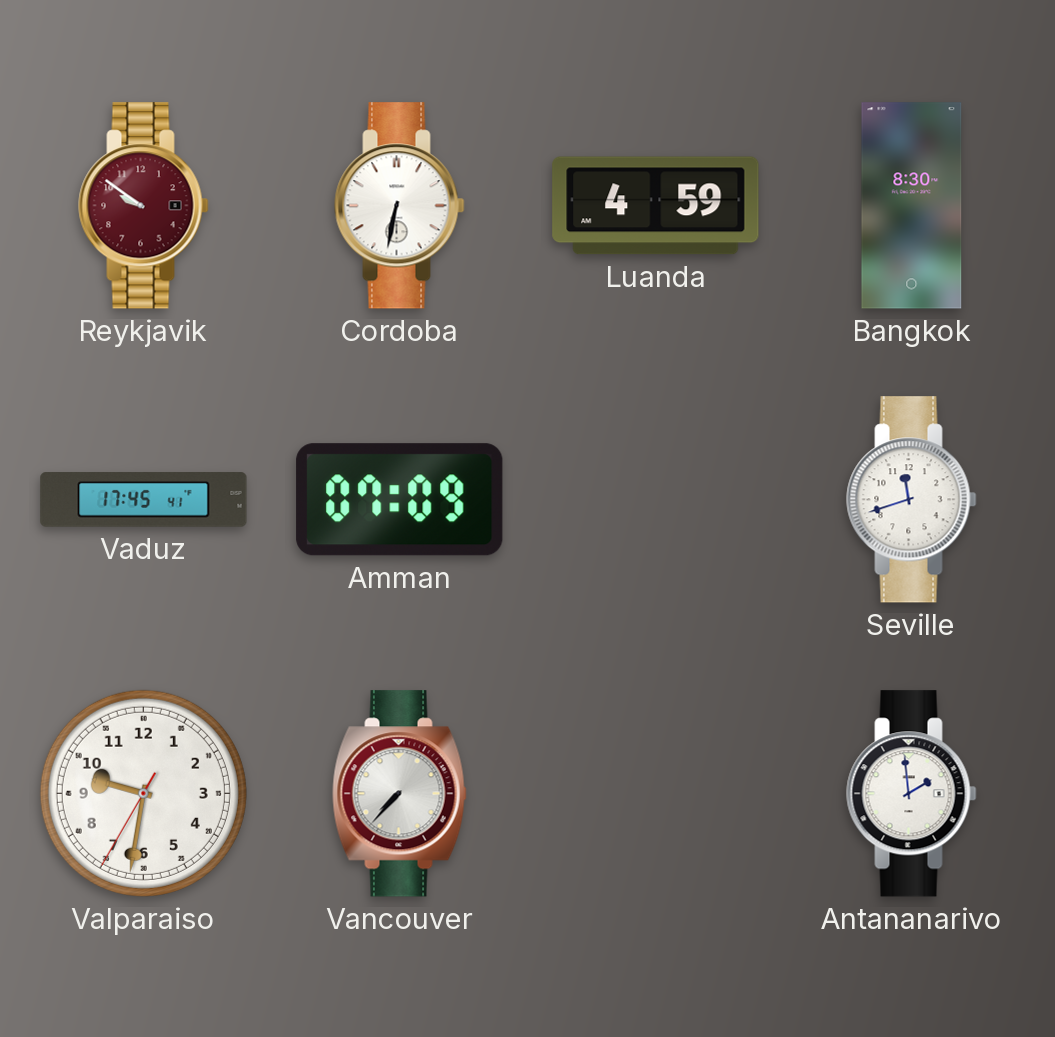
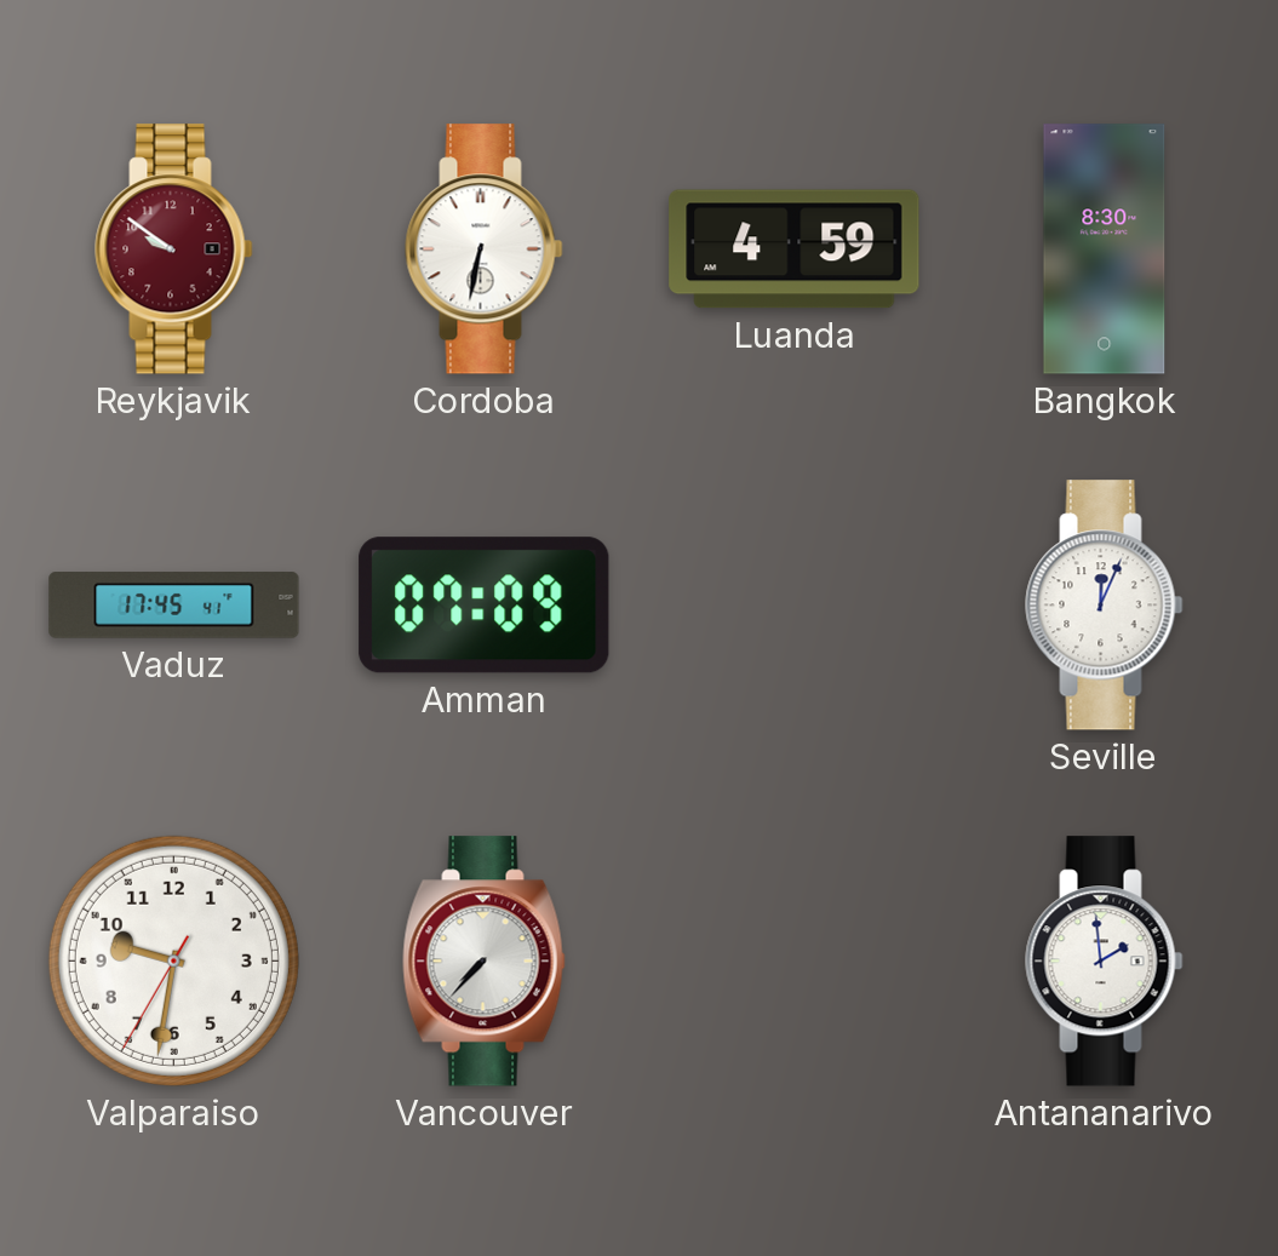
Seville: 11:42 -> 12:04
